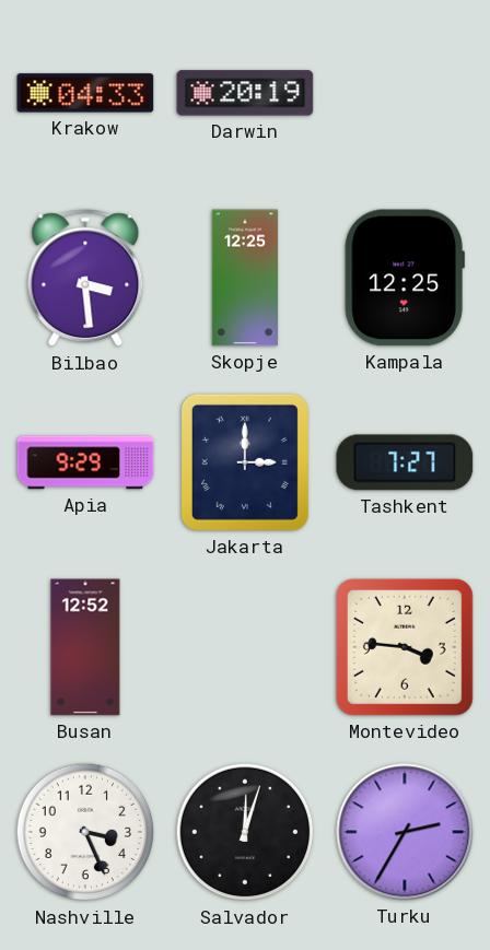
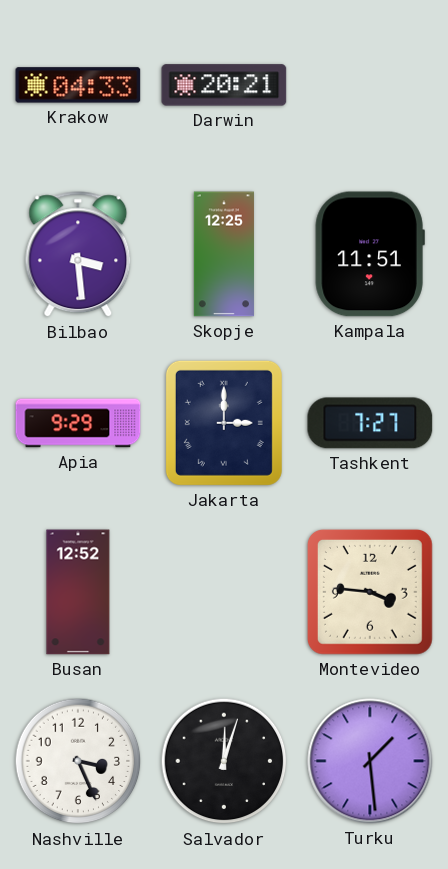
Darwin: 20:19 -> 20:21
Kampala: 12:25 -> 11:51
Turku: 2:35 -> 1:29
